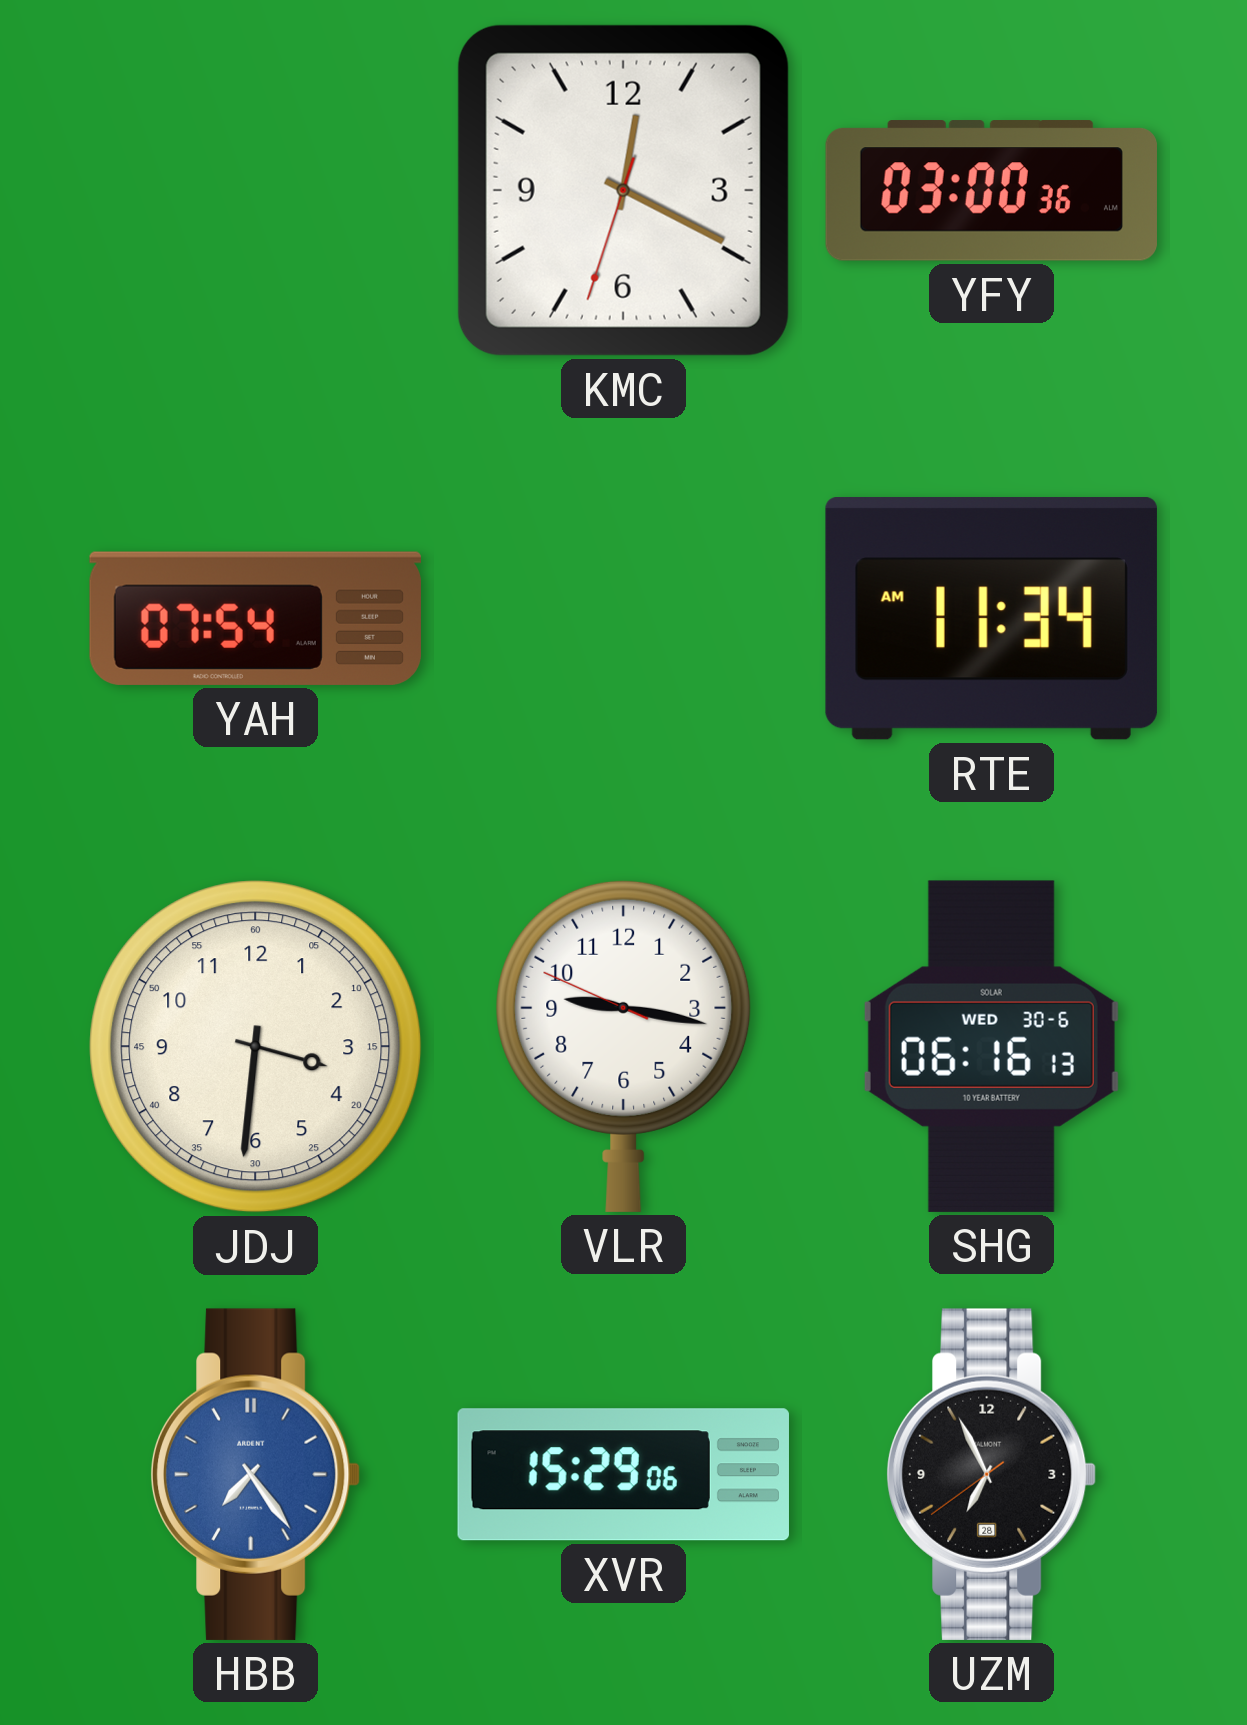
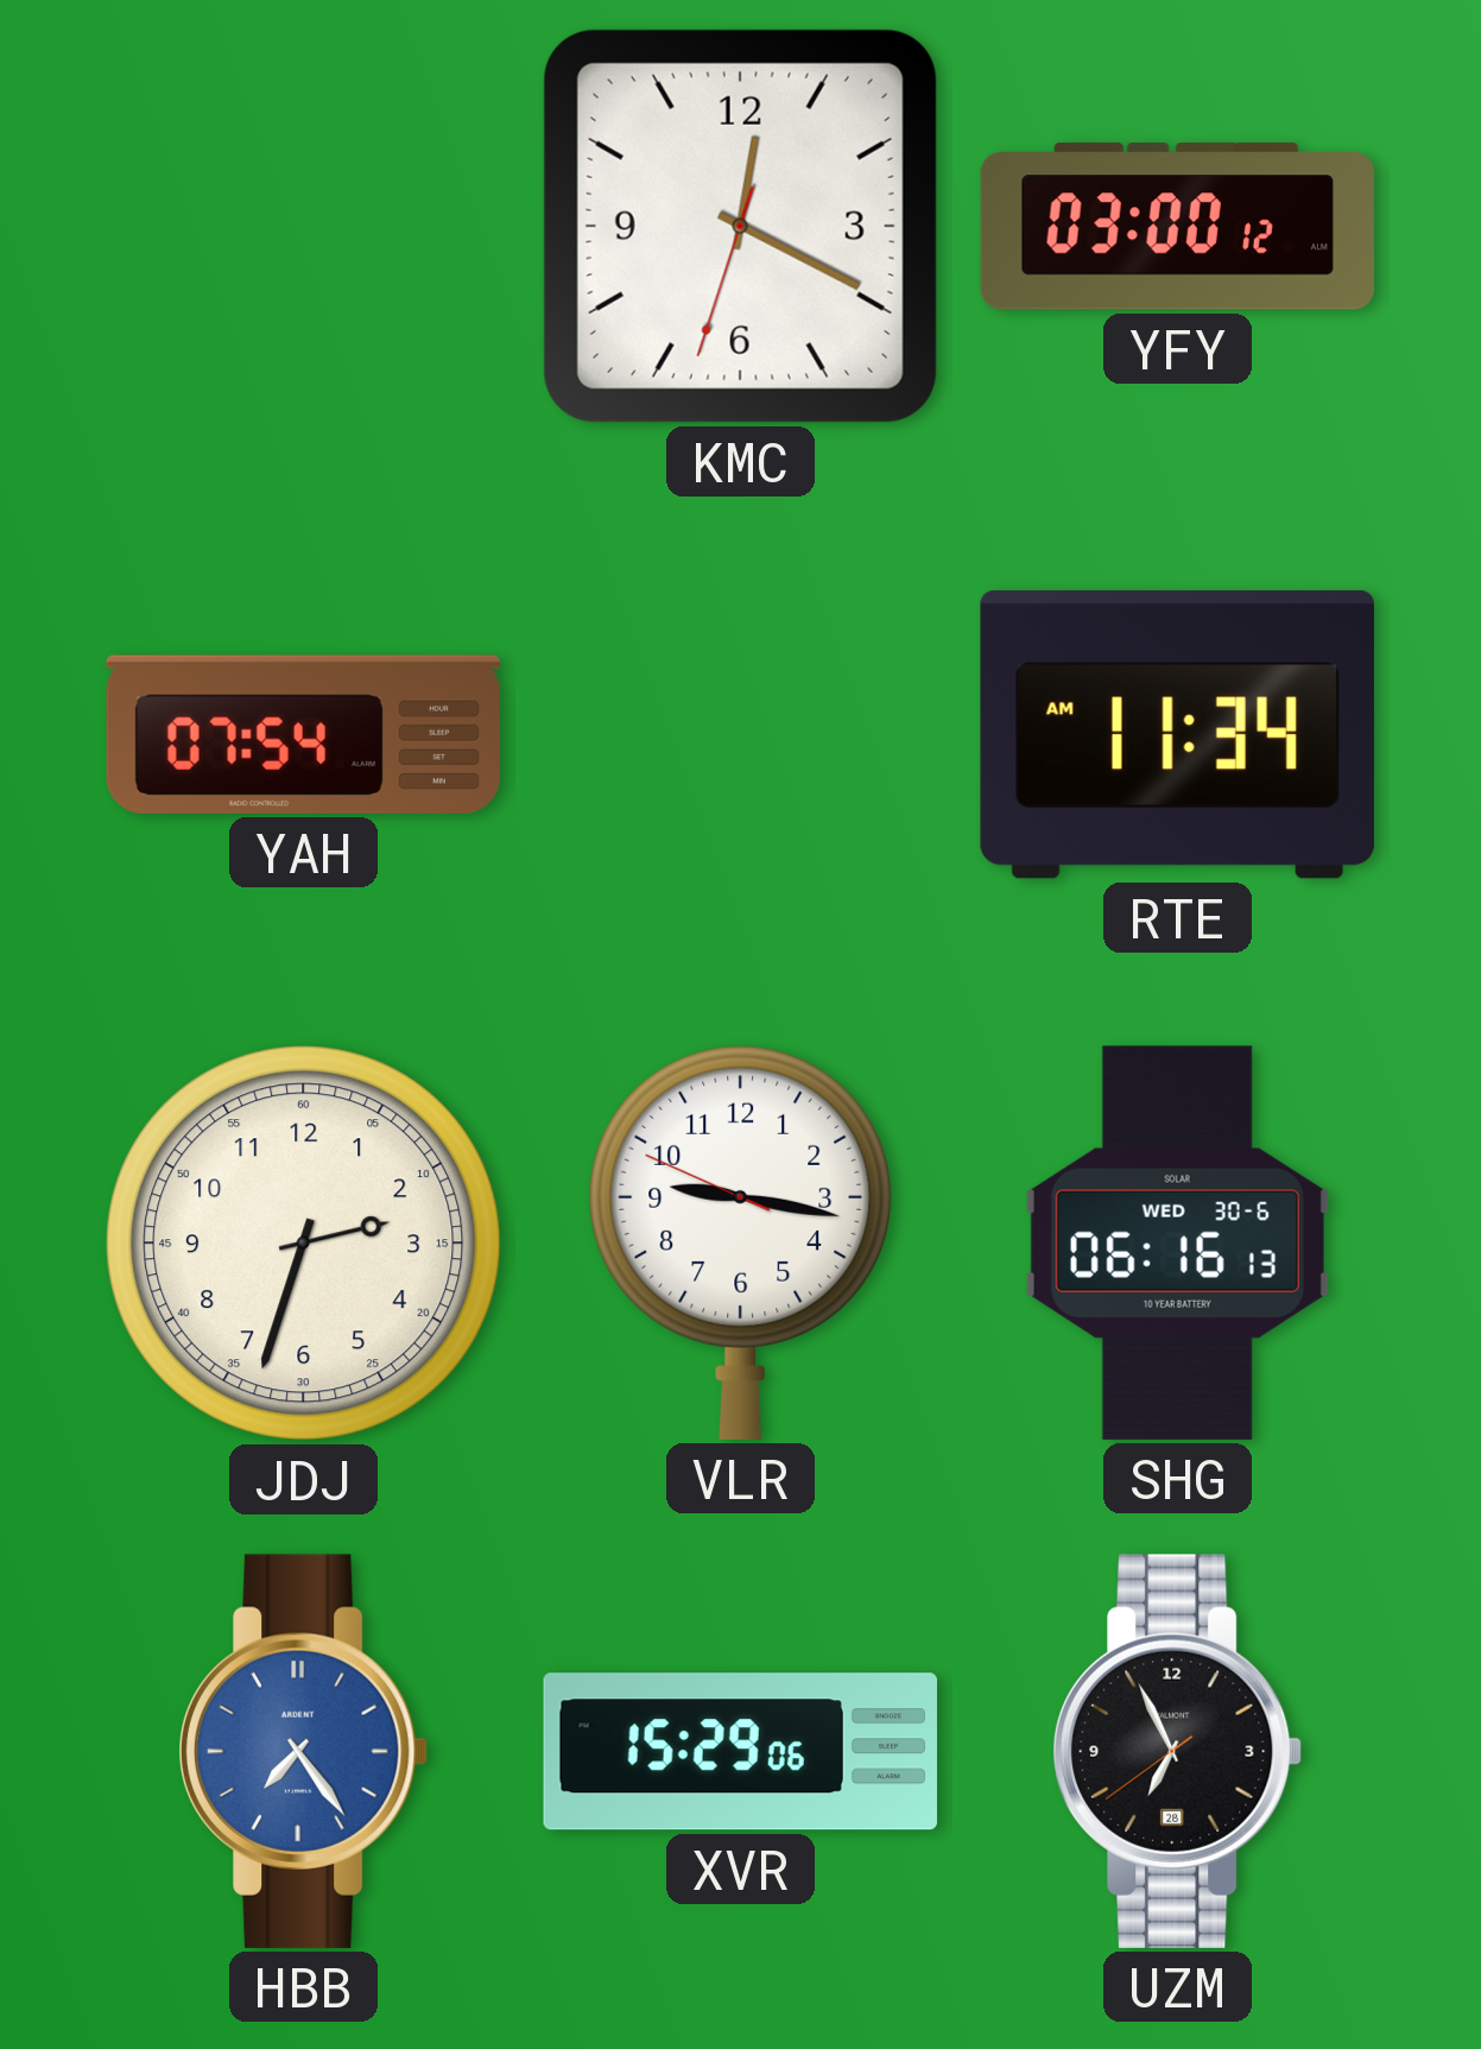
YFY: 03:00:36 -> 03:00:12
JDJ: 3:31 -> 2:33
